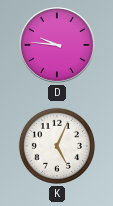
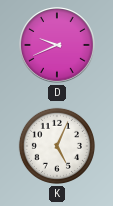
D: 9:46 -> 9:41
